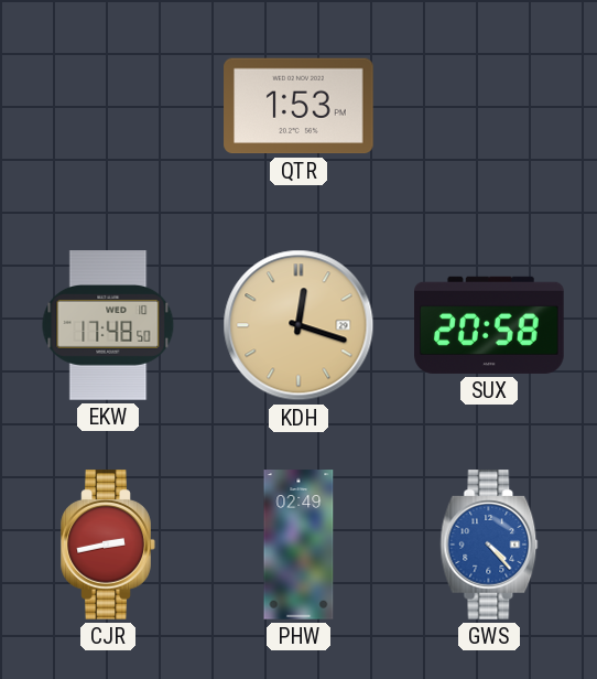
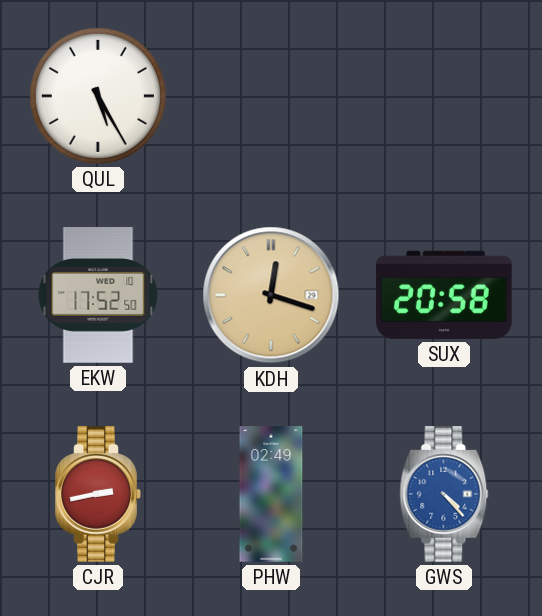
QUL: none -> 5:25
QTR: 1:53 -> none
EKW: 17:48 -> 17:52
